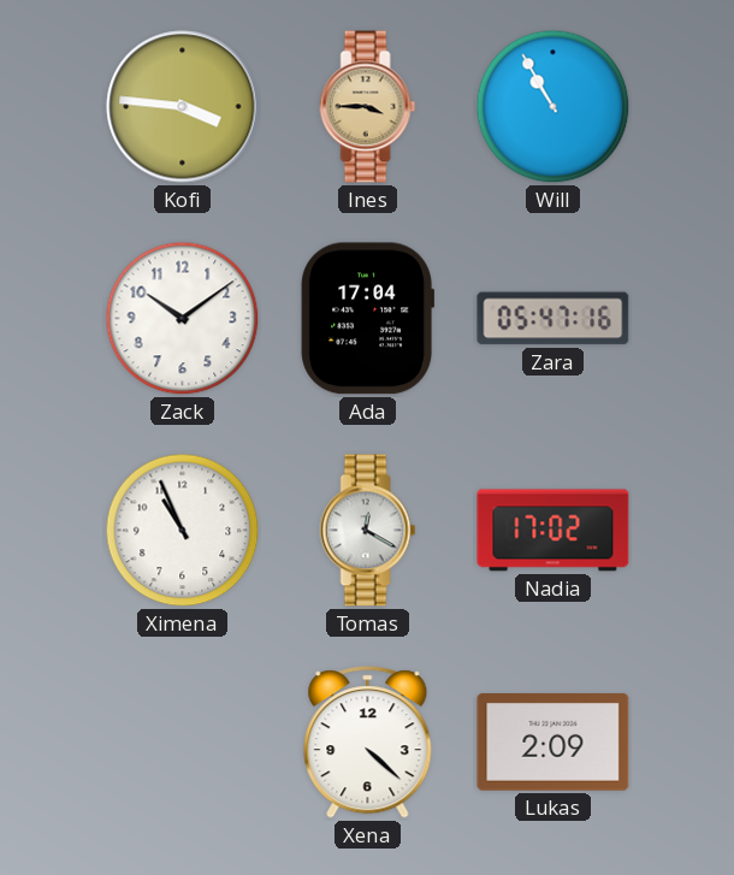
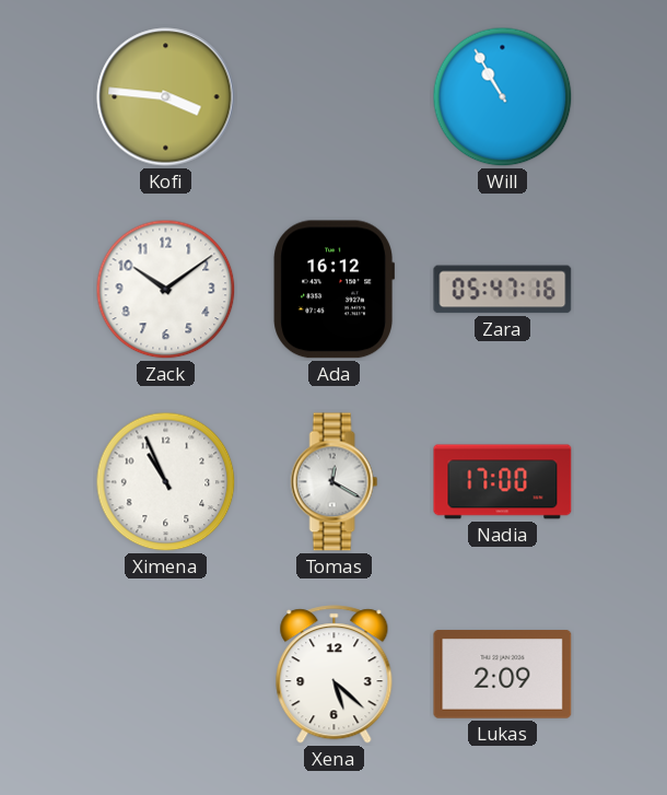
Ines: 3:45 -> none
Ada: 17:04 -> 16:12
Nadia: 17:02 -> 17:00
Xena: 4:22 -> 5:22
